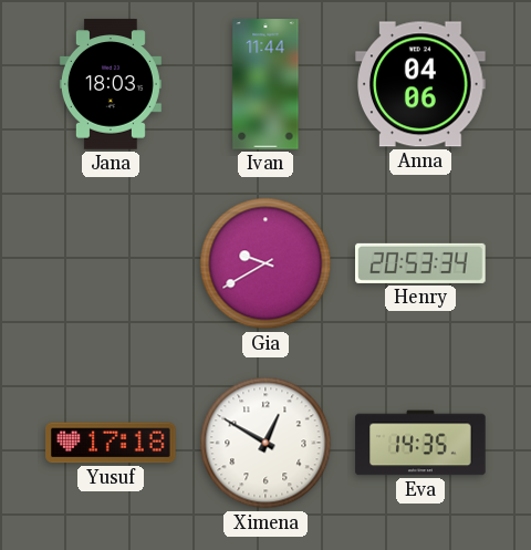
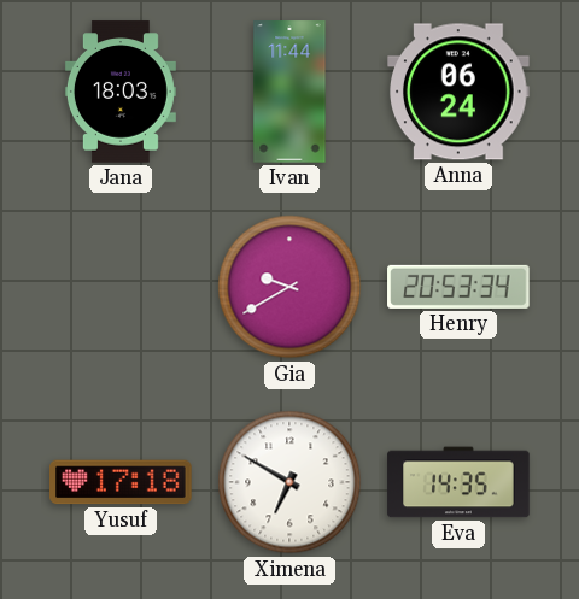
Anna: 04:06 -> 06:24
Ximena: 12:50 -> 6:50
